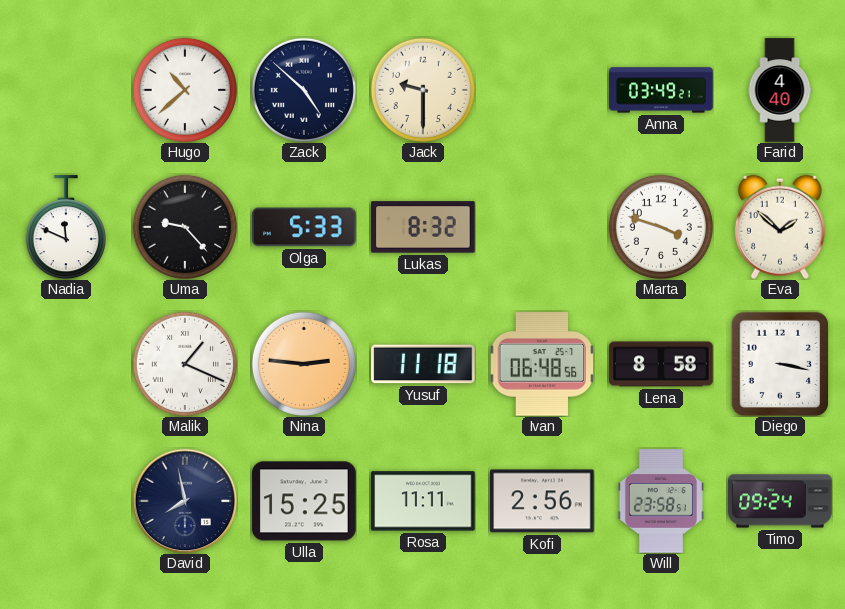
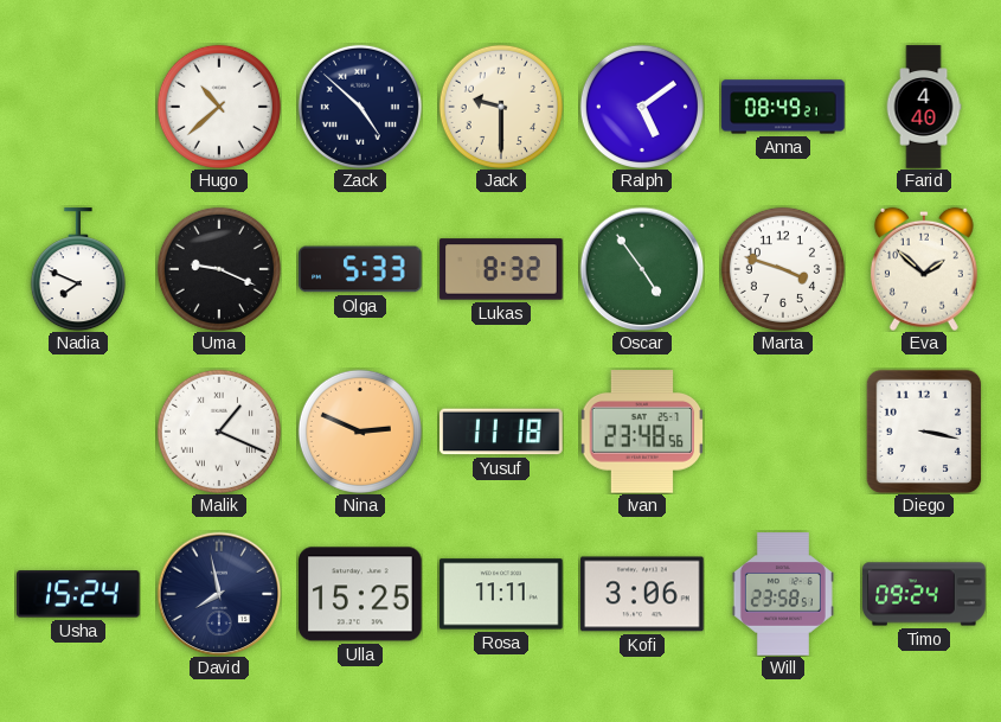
Ralph: none -> 5:09
Anna: 03:49 -> 08:49
Nadia: 11:49 -> 7:49
Uma: 9:23 -> 9:19
Oscar: none -> 4:54
Nina: 2:46 -> 2:49
Ivan: 06:48 -> 23:48
Lena: 8:58 -> none
Usha: none -> 15:24
Kofi: 2:56 -> 3:06
